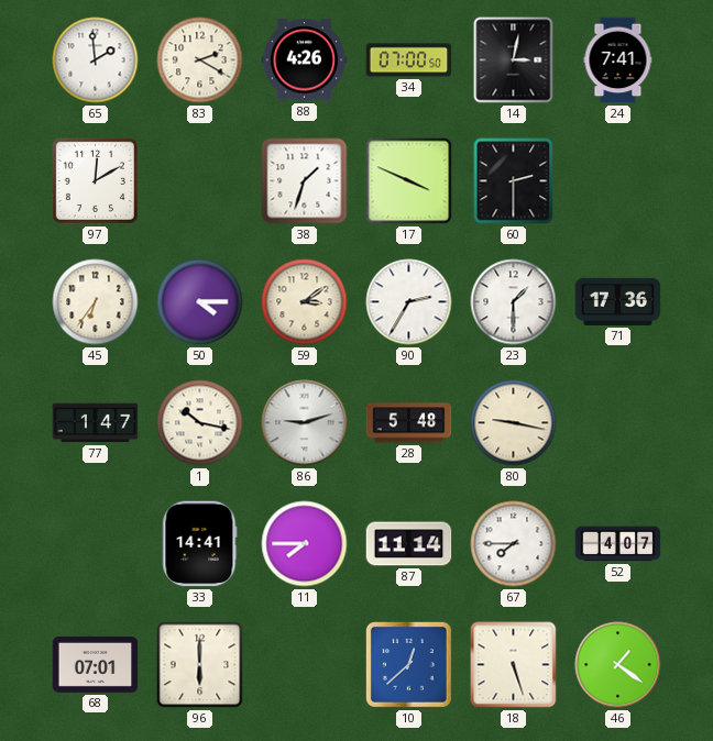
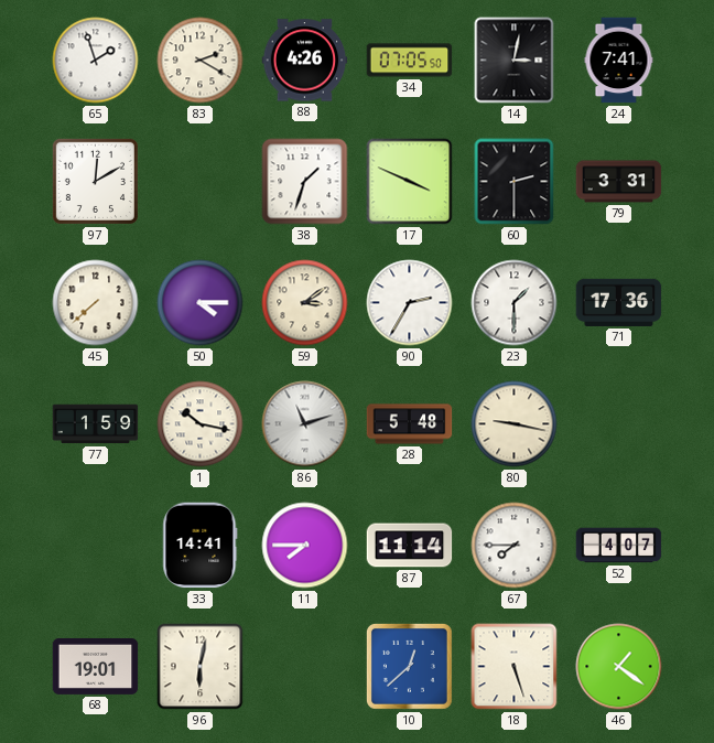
65: 1:59 -> 1:57
34: 07:00 -> 07:05
79: none -> 3:31
45: 6:36 -> 7:38
77: 1:47 -> 1:59
86: 9:12 -> 11:12
68: 07:01 -> 19:01
96: 6:00 -> 6:02
